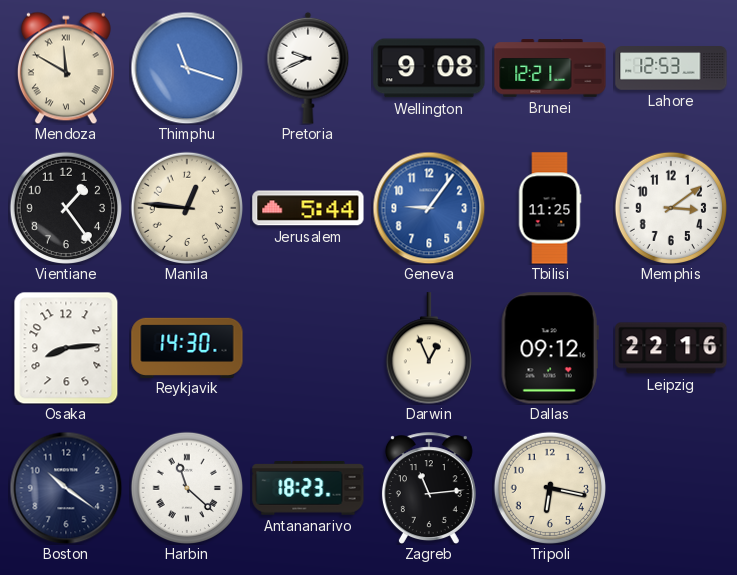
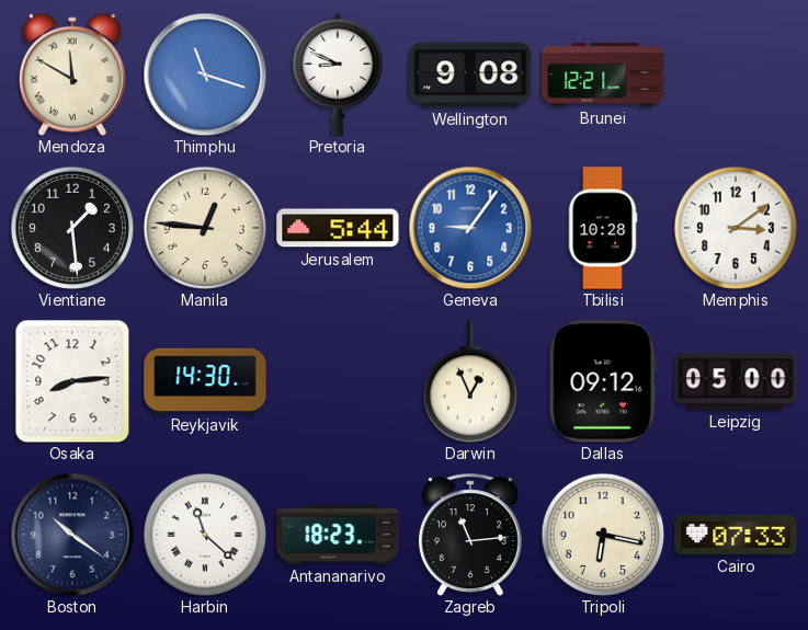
Pretoria: 9:41 -> 8:49
Lahore: 12:53 -> none
Vientiane: 1:24 -> 1:29
Tbilisi: 11:25 -> 10:28
Leipzig: 22:16 -> 05:00
Cairo: none -> 07:33
